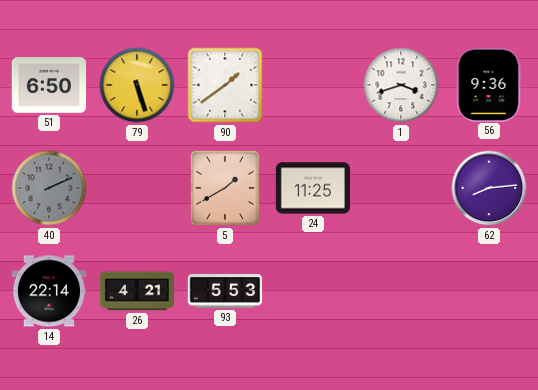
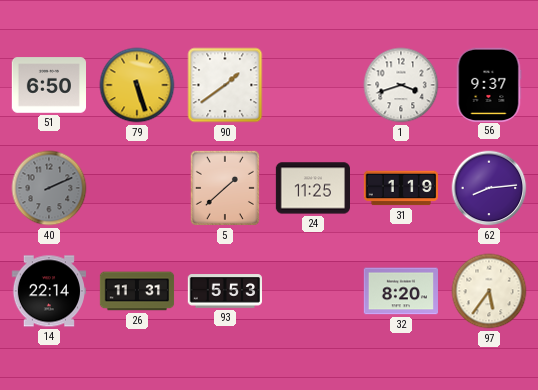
56: 9:36 -> 9:37
5: 1:40 -> 1:38
31: none -> 1:19
26: 4:21 -> 11:31
32: none -> 8:20
97: none -> 5:36
